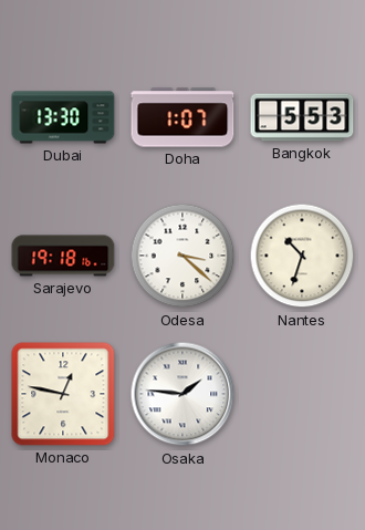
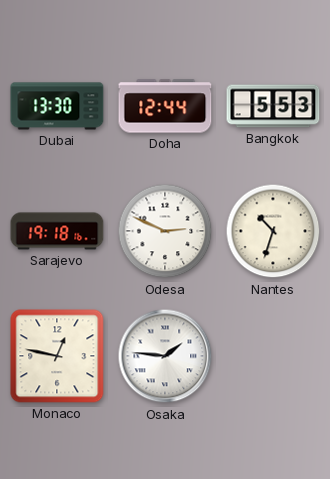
Doha: 1:07 -> 12:44
Odesa: 3:22 -> 2:49
